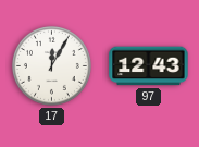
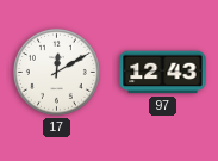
17: 12:05 -> 12:10
